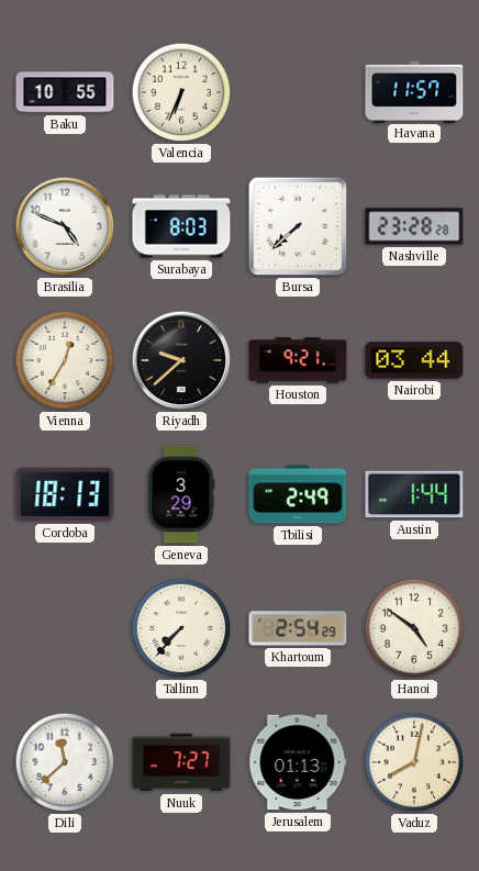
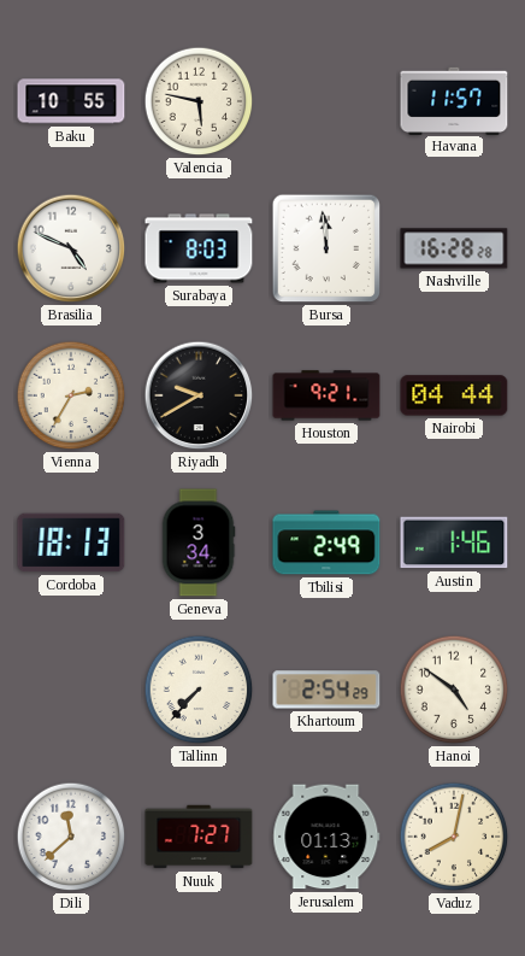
Valencia: 6:34 -> 5:47
Bursa: 7:38 -> 11:59
Nashville: 23:28 -> 16:28
Vienna: 12:35 -> 2:35
Riyadh: 9:38 -> 9:40
Nairobi: 03:44 -> 04:44
Geneva: 3:29 -> 3:34
Austin: 1:44 -> 1:46
